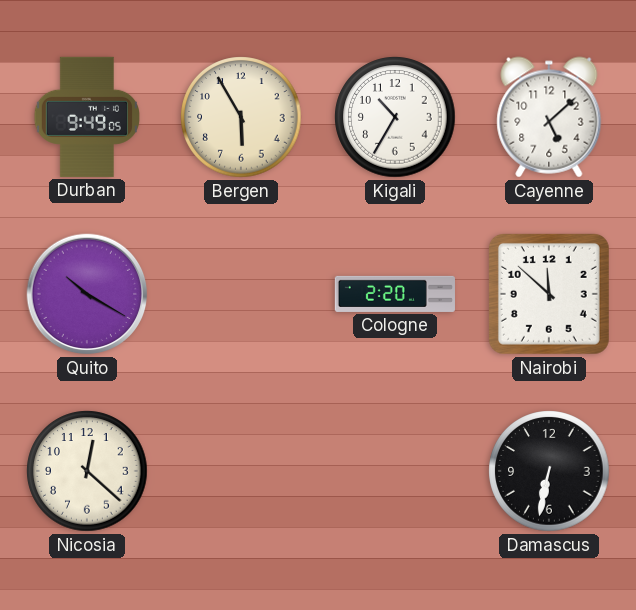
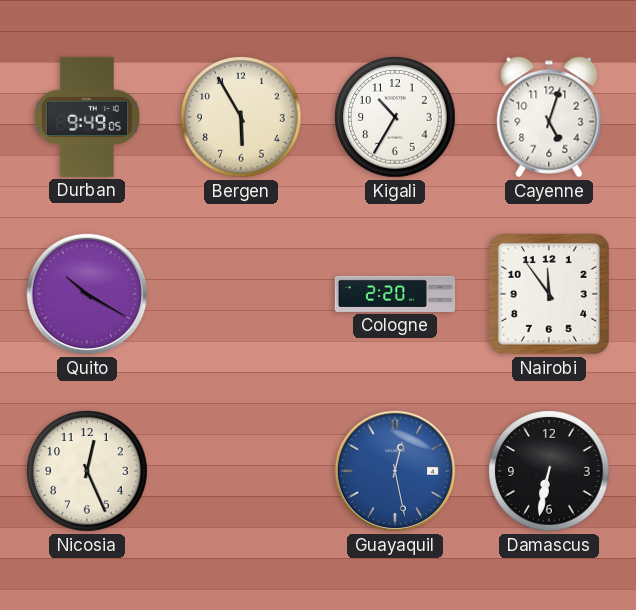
Cayenne: 5:08 -> 5:03
Nairobi: 11:52 -> 11:54
Nicosia: 12:22 -> 12:26
Guayaquil: none -> 12:28
